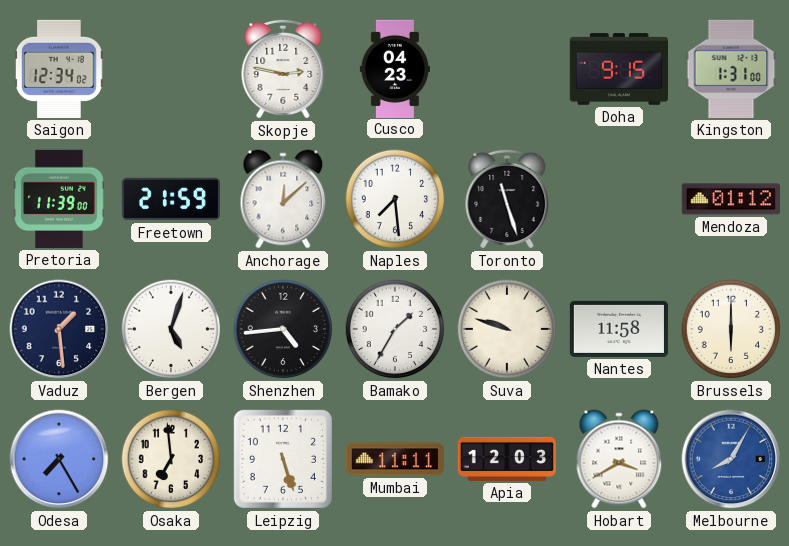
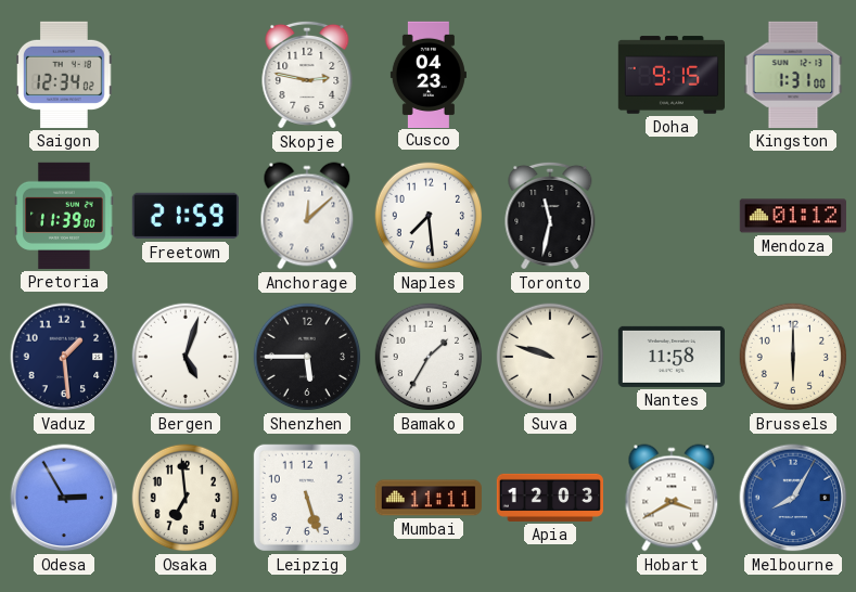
Toronto: 11:27 -> 11:32
Shenzhen: 4:44 -> 5:45
Odesa: 7:25 -> 2:55
